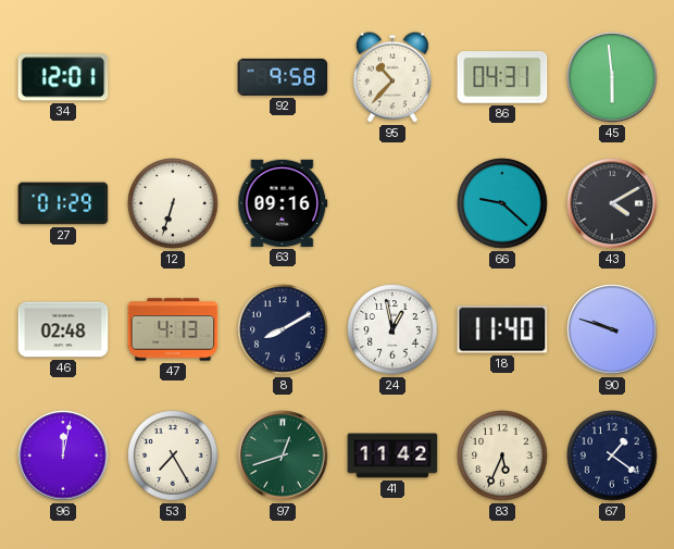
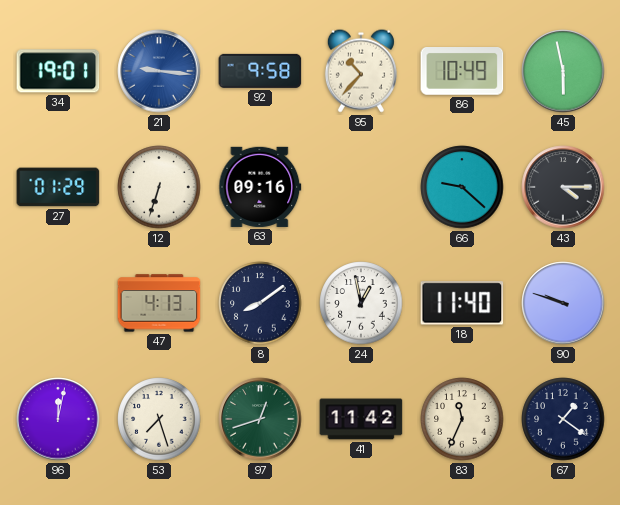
34: 12:01 -> 19:01
21: none -> 9:16
86: 04:31 -> 10:49
45: 5:59 -> 5:58
43: 4:10 -> 4:15
46: 02:48 -> none
8: 8:10 -> 8:09
53: 7:25 -> 7:27
83: 5:34 -> 11:34
